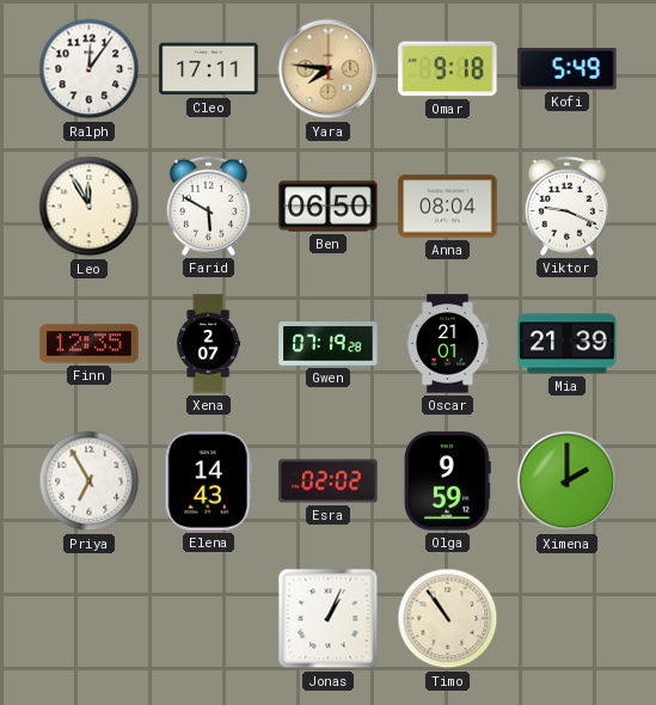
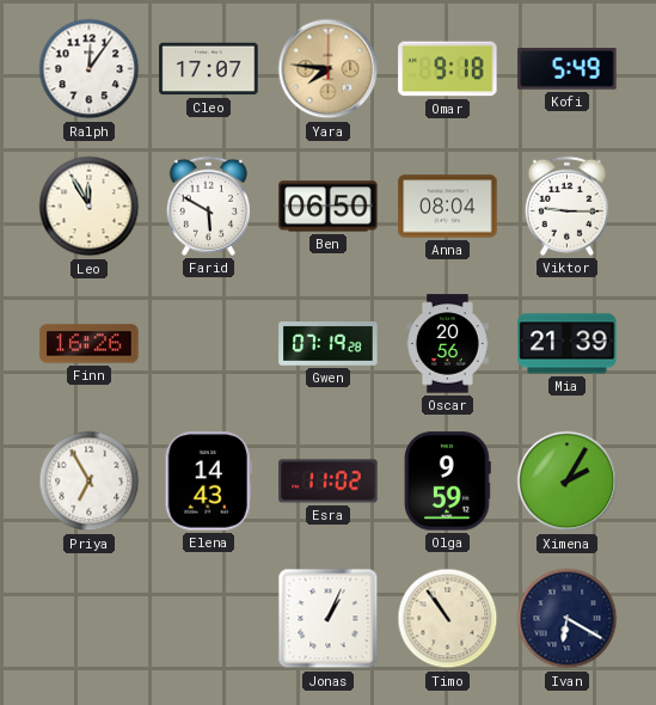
Cleo: 17:11 -> 17:07
Viktor: 9:19 -> 9:15
Finn: 12:35 -> 16:26
Xena: 2:07 -> none
Oscar: 21:01 -> 20:56
Esra: 02:02 -> 11:02
Ximena: 2:00 -> 2:05
Ivan: none -> 6:20
